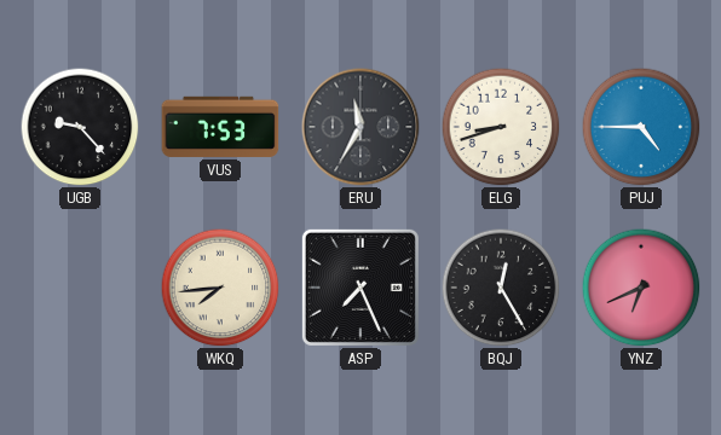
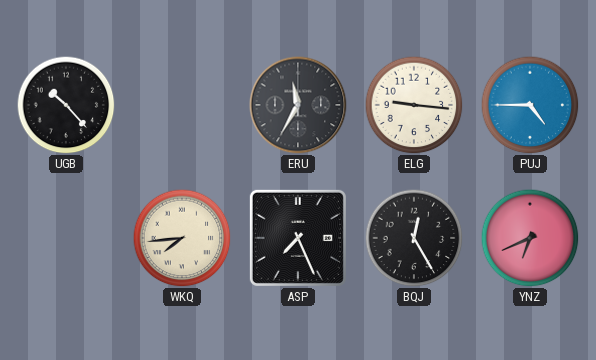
UGB: 9:23 -> 10:23
VUS: 7:53 -> none
ELG: 8:42 -> 9:16
